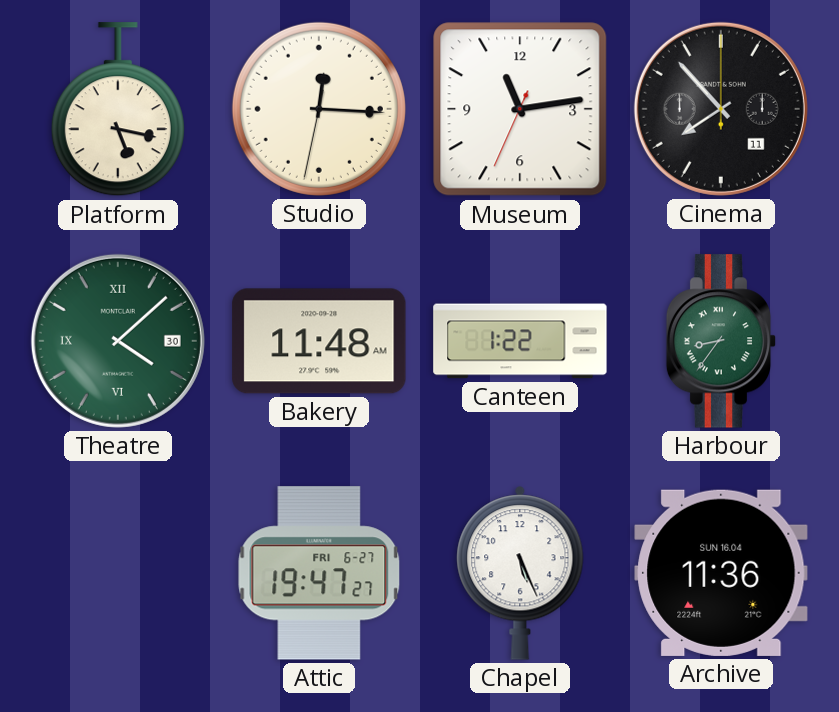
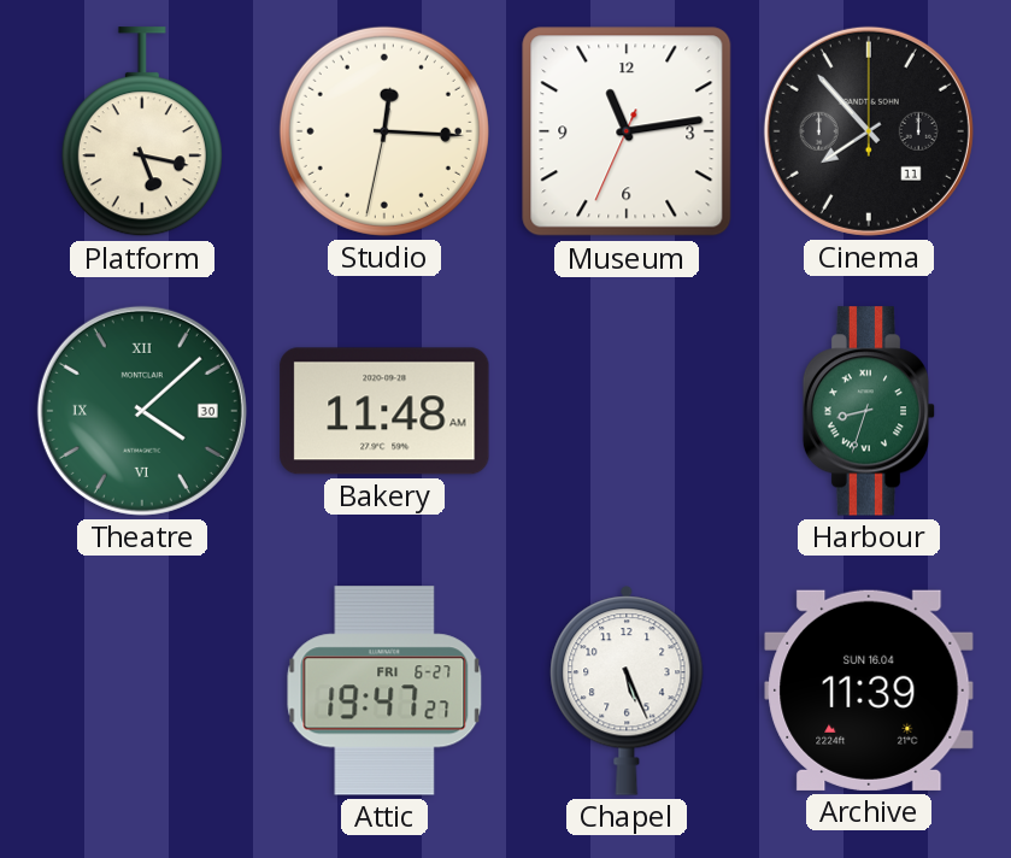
Canteen: 1:22 -> none
Harbour: 8:36 -> 8:33
Archive: 11:36 -> 11:39
